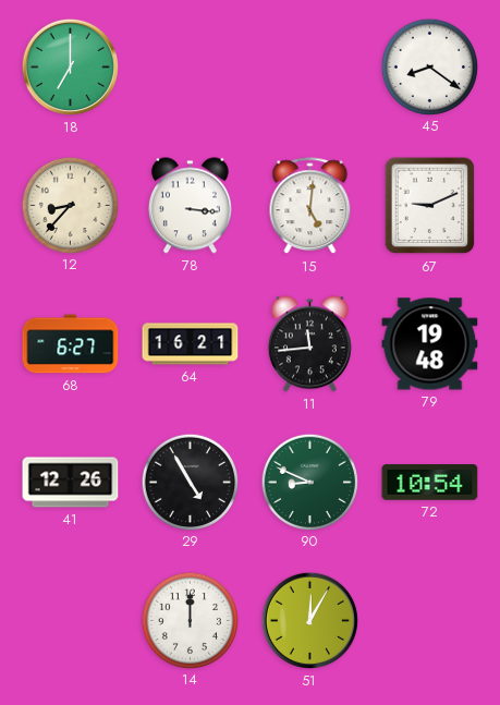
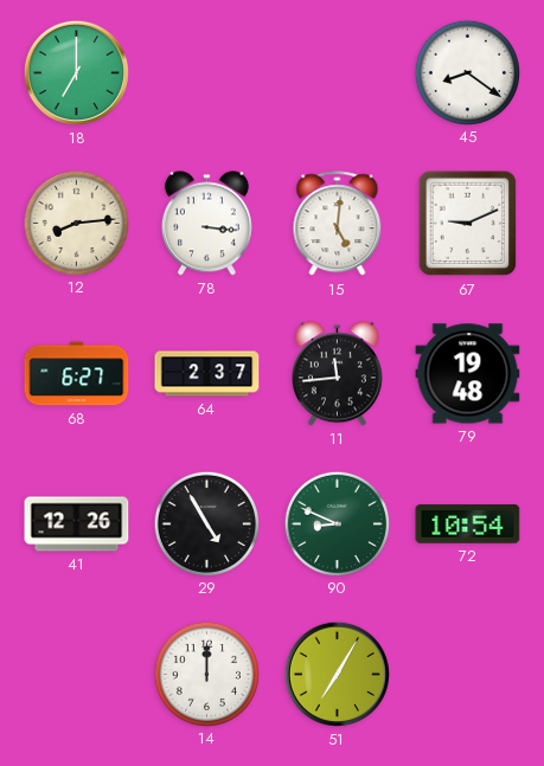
12: 8:37 -> 8:14
64: 16:21 -> 2:37
51: 12:05 -> 7:05
